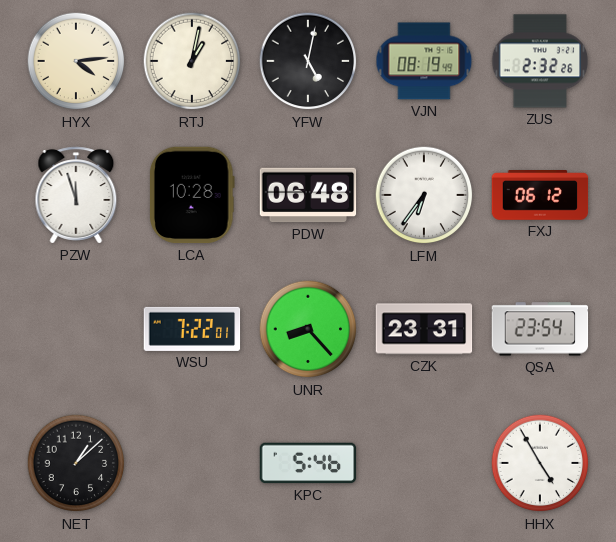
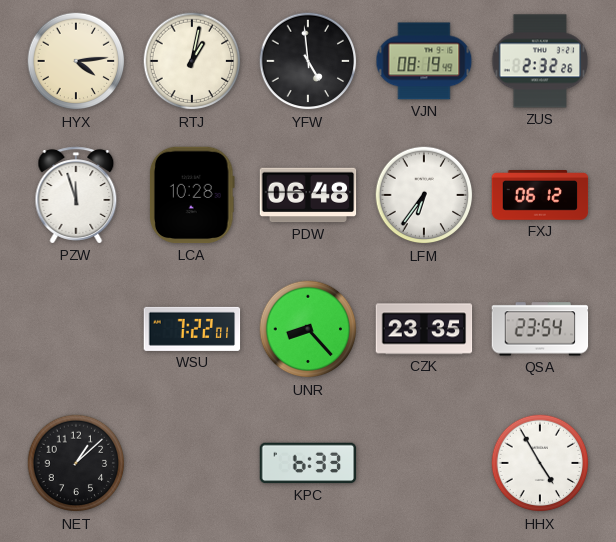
YFW: 5:02 -> 4:59
CZK: 23:31 -> 23:35
KPC: 5:46 -> 6:33
